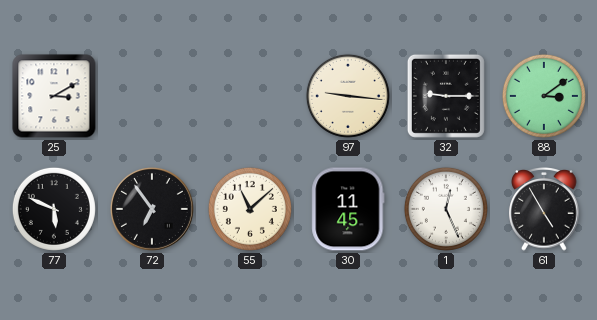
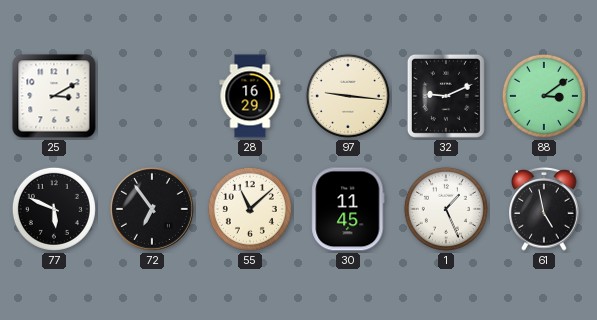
28: none -> 16:29
32: 9:15 -> 9:11
1: 12:26 -> 1:26
61: 4:55 -> 4:58
